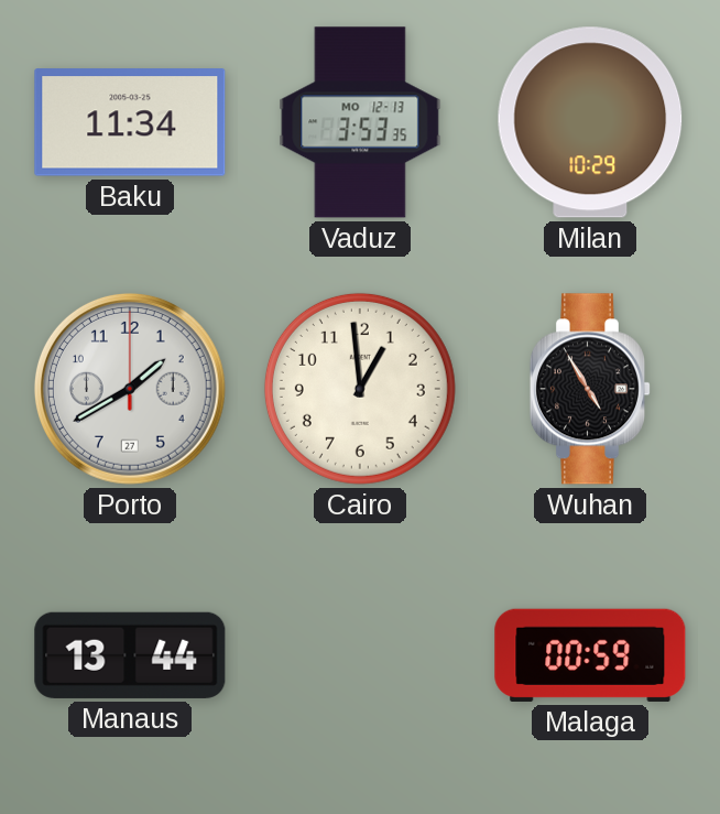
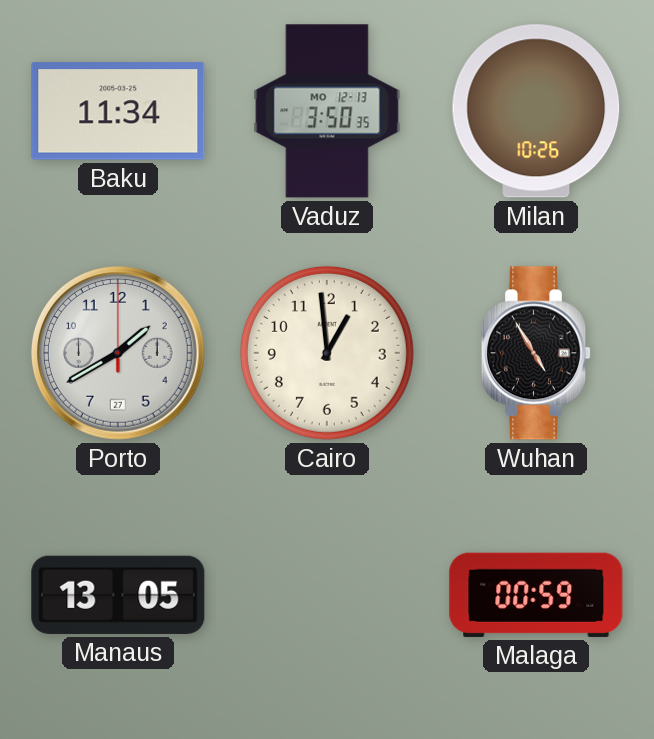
Vaduz: 3:53 -> 3:50
Milan: 10:29 -> 10:26
Manaus: 13:44 -> 13:05
